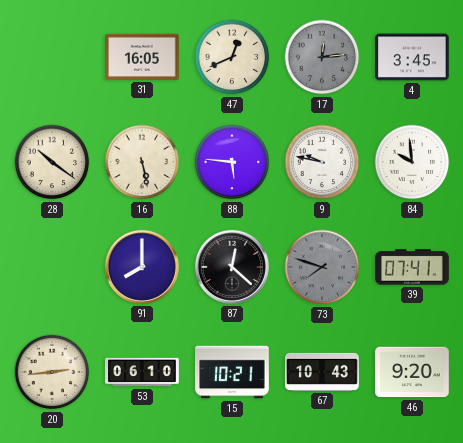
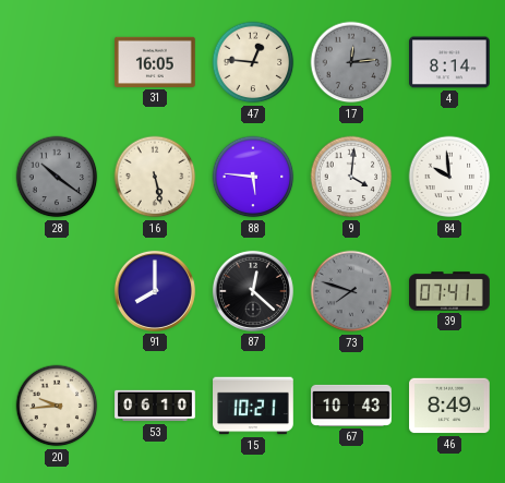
47: 12:41 -> 12:46
4: 3:45 -> 8:14
28 dial: cream -> grey
9: 9:47 -> 4:01
20: 2:44 -> 9:44
46: 9:20 -> 8:49
